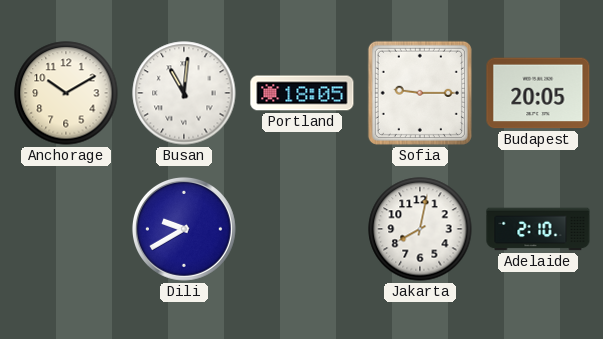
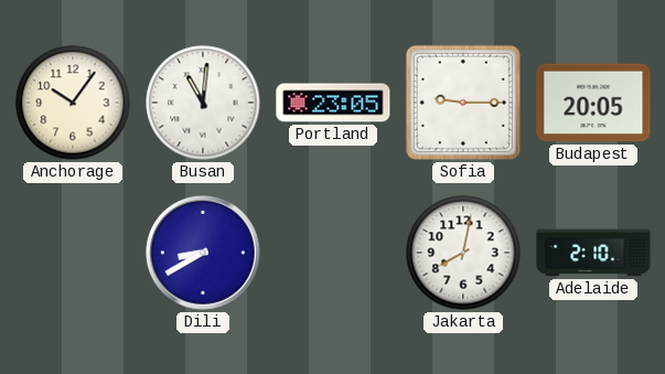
Anchorage: 10:10 -> 10:06
Portland: 18:05 -> 23:05
Dili: 9:40 -> 8:40
